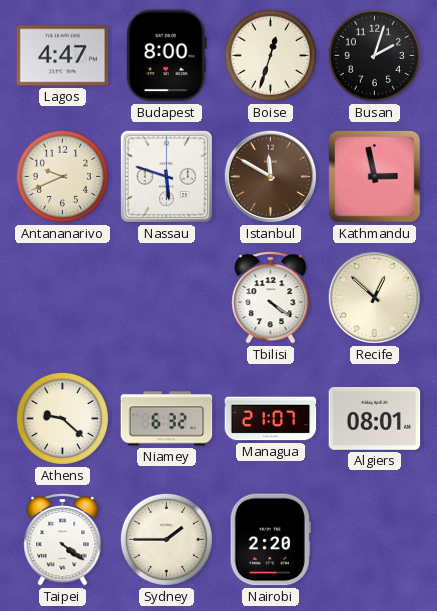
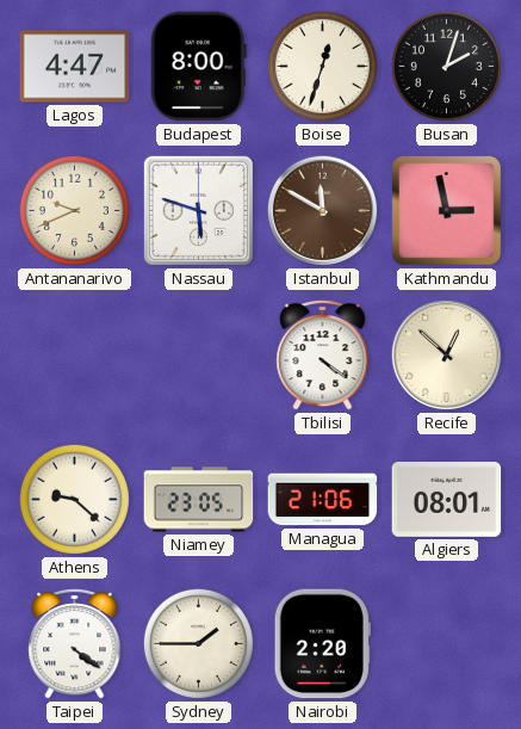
Niamey: 6:32 -> 23:05
Managua: 21:07 -> 21:06
